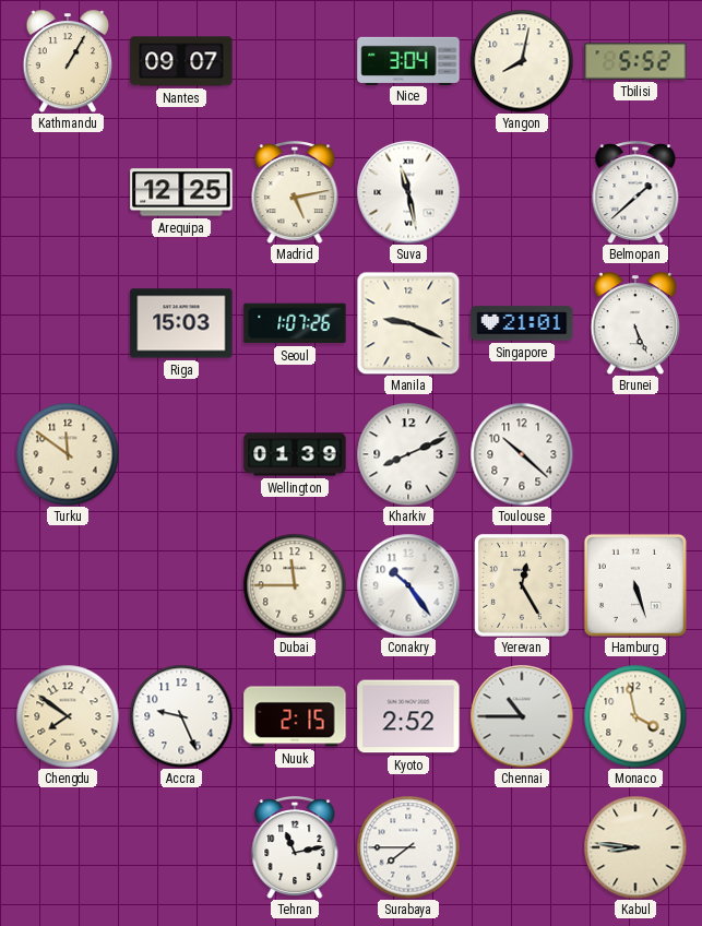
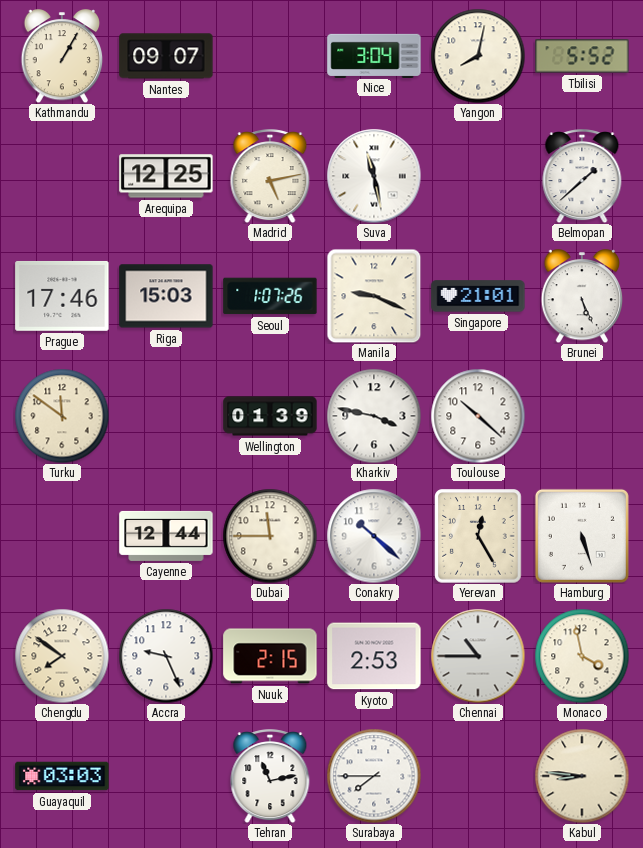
Prague: none -> 17:46
Kharkiv: 8:11 -> 3:47
Cayenne: none -> 12:44
Conakry: 10:24 -> 10:22
Kyoto: 2:52 -> 2:53
Guayaquil: none -> 03:03
